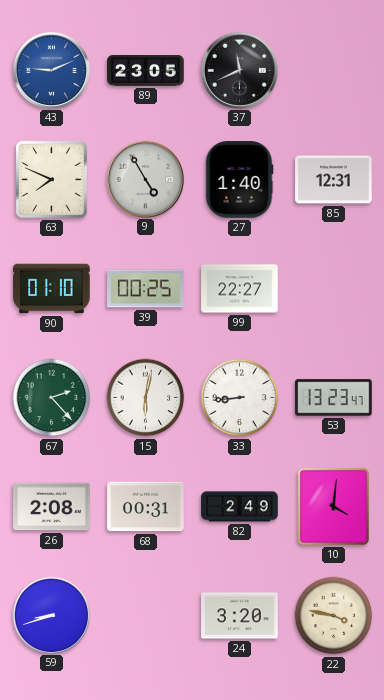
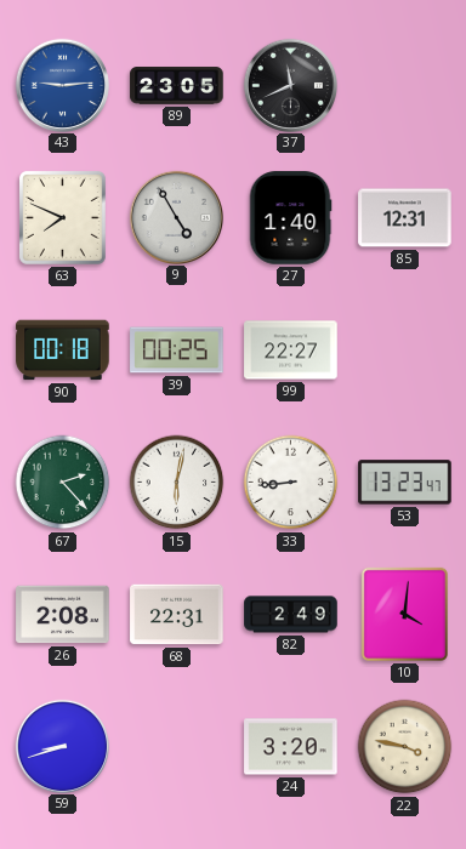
43: 9:11 -> 9:14
90: 01:10 -> 00:18
68: 00:31 -> 22:31
